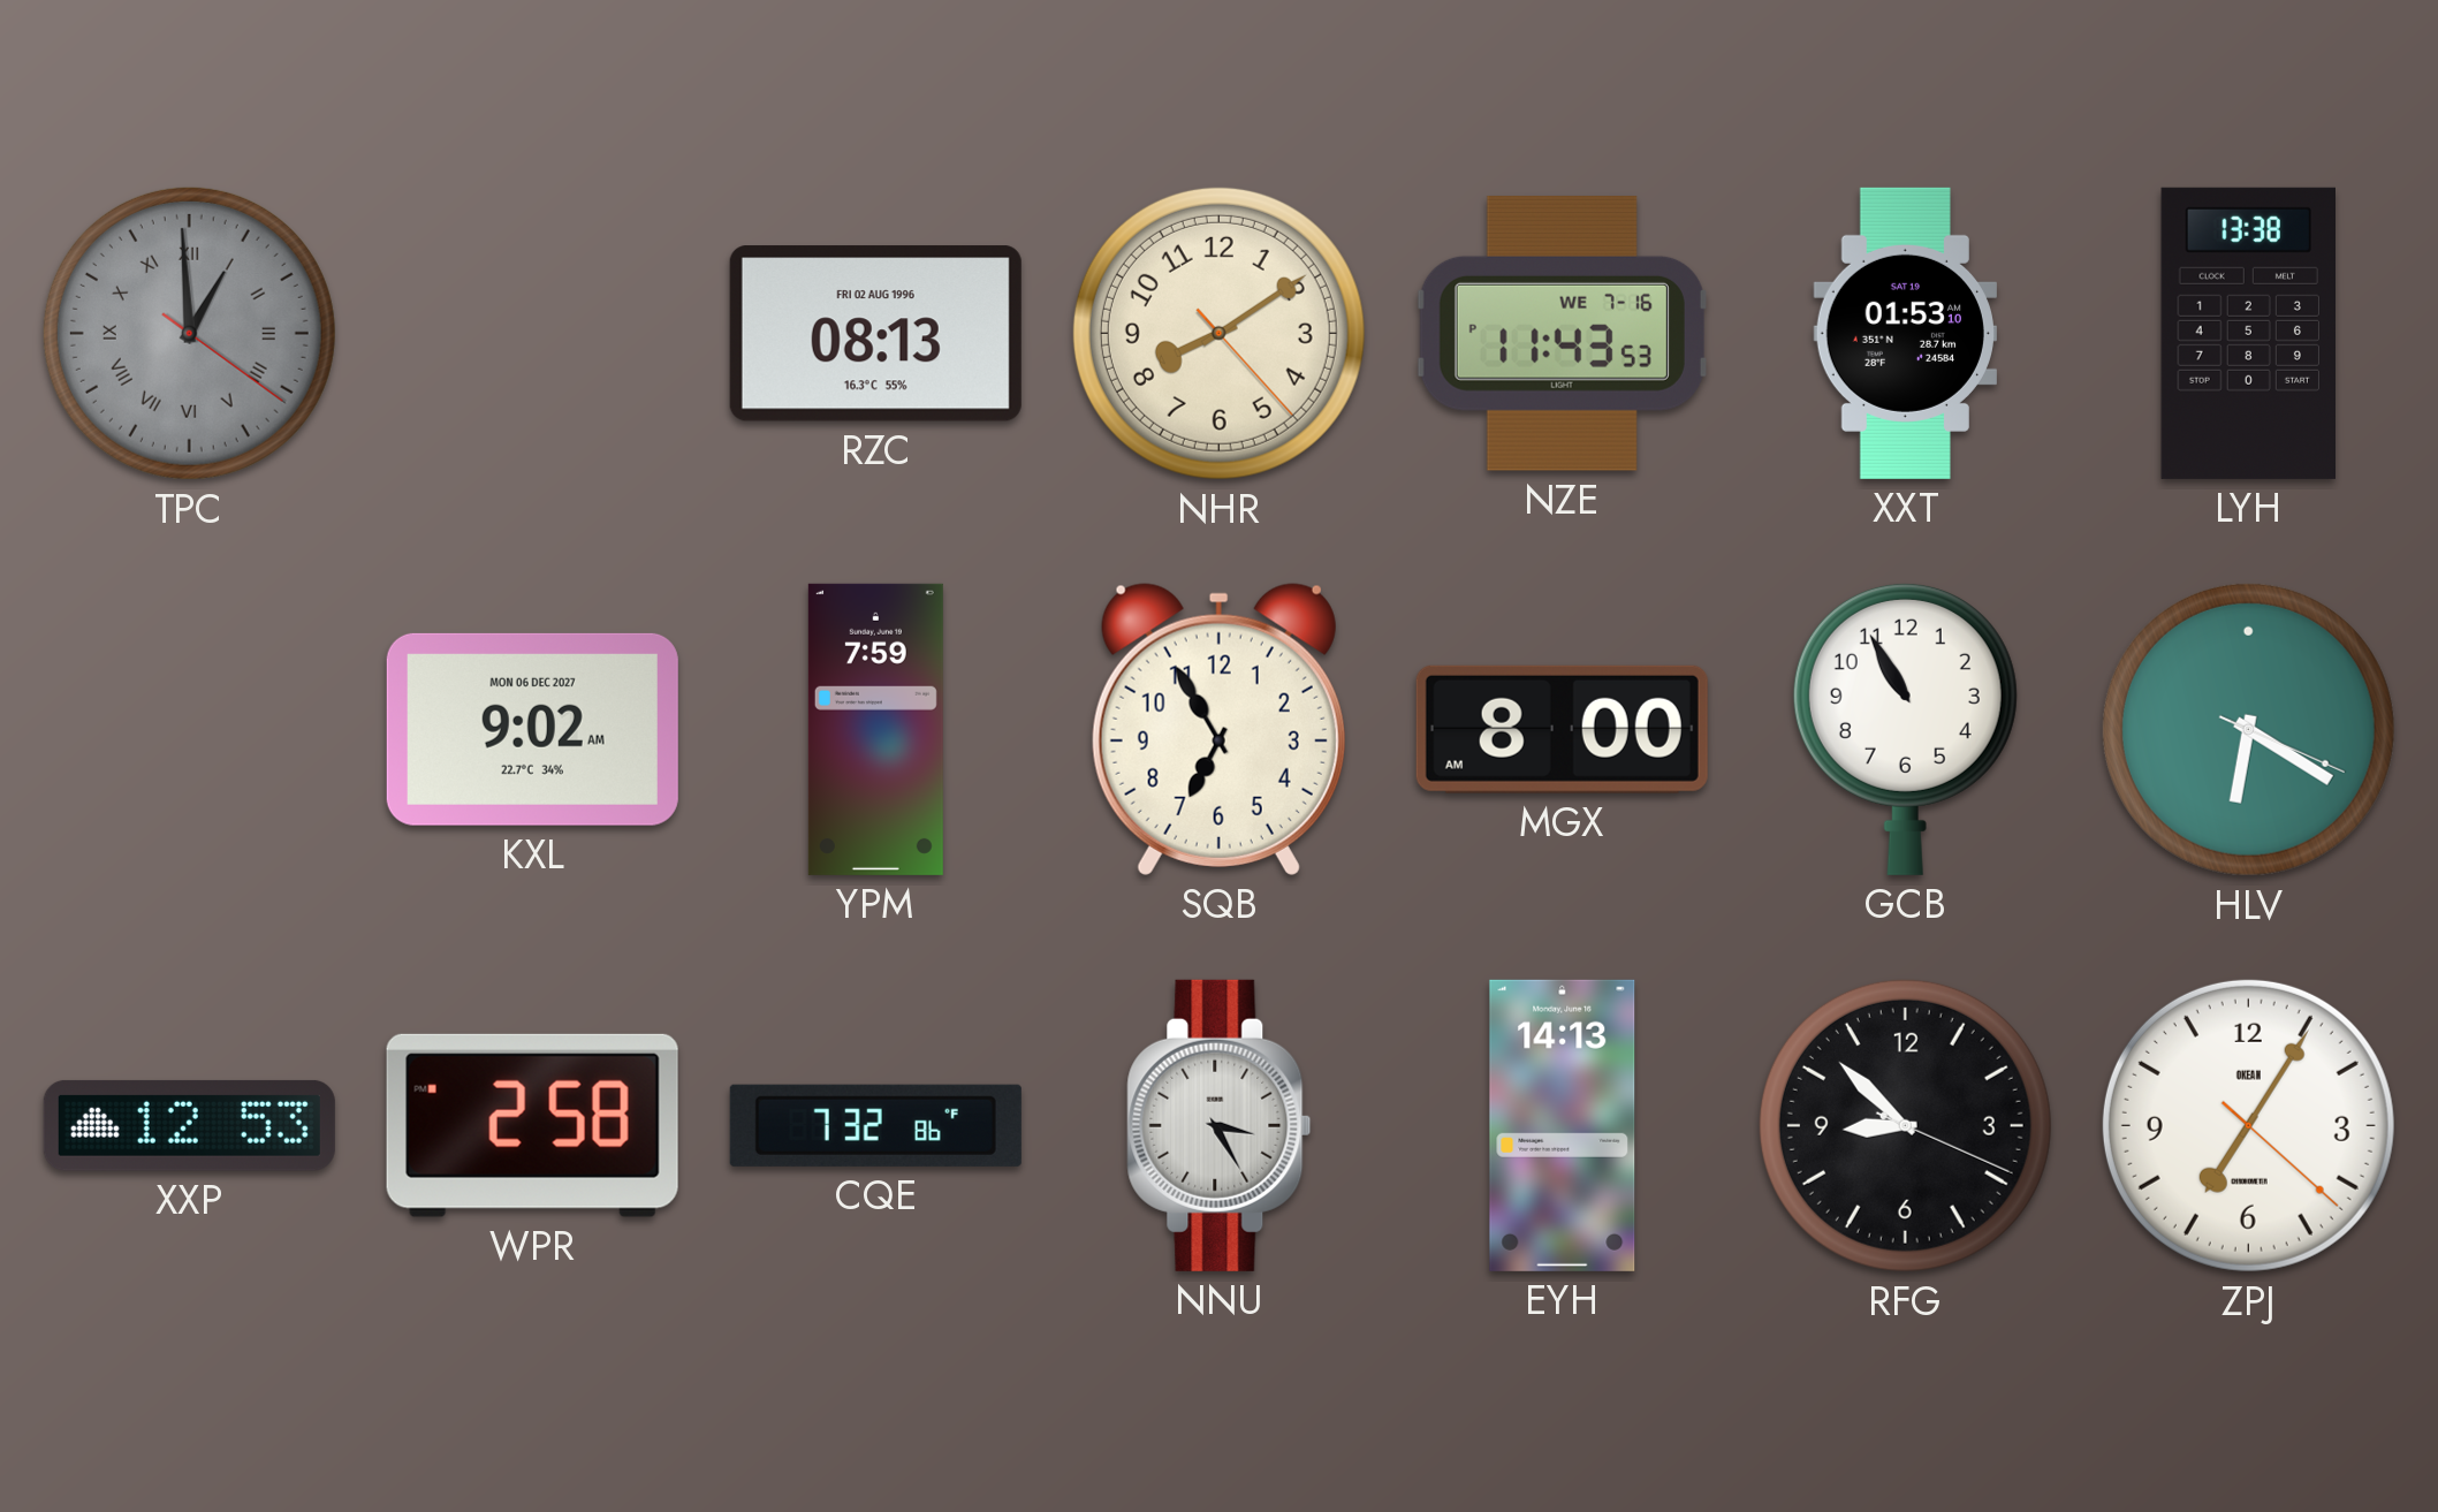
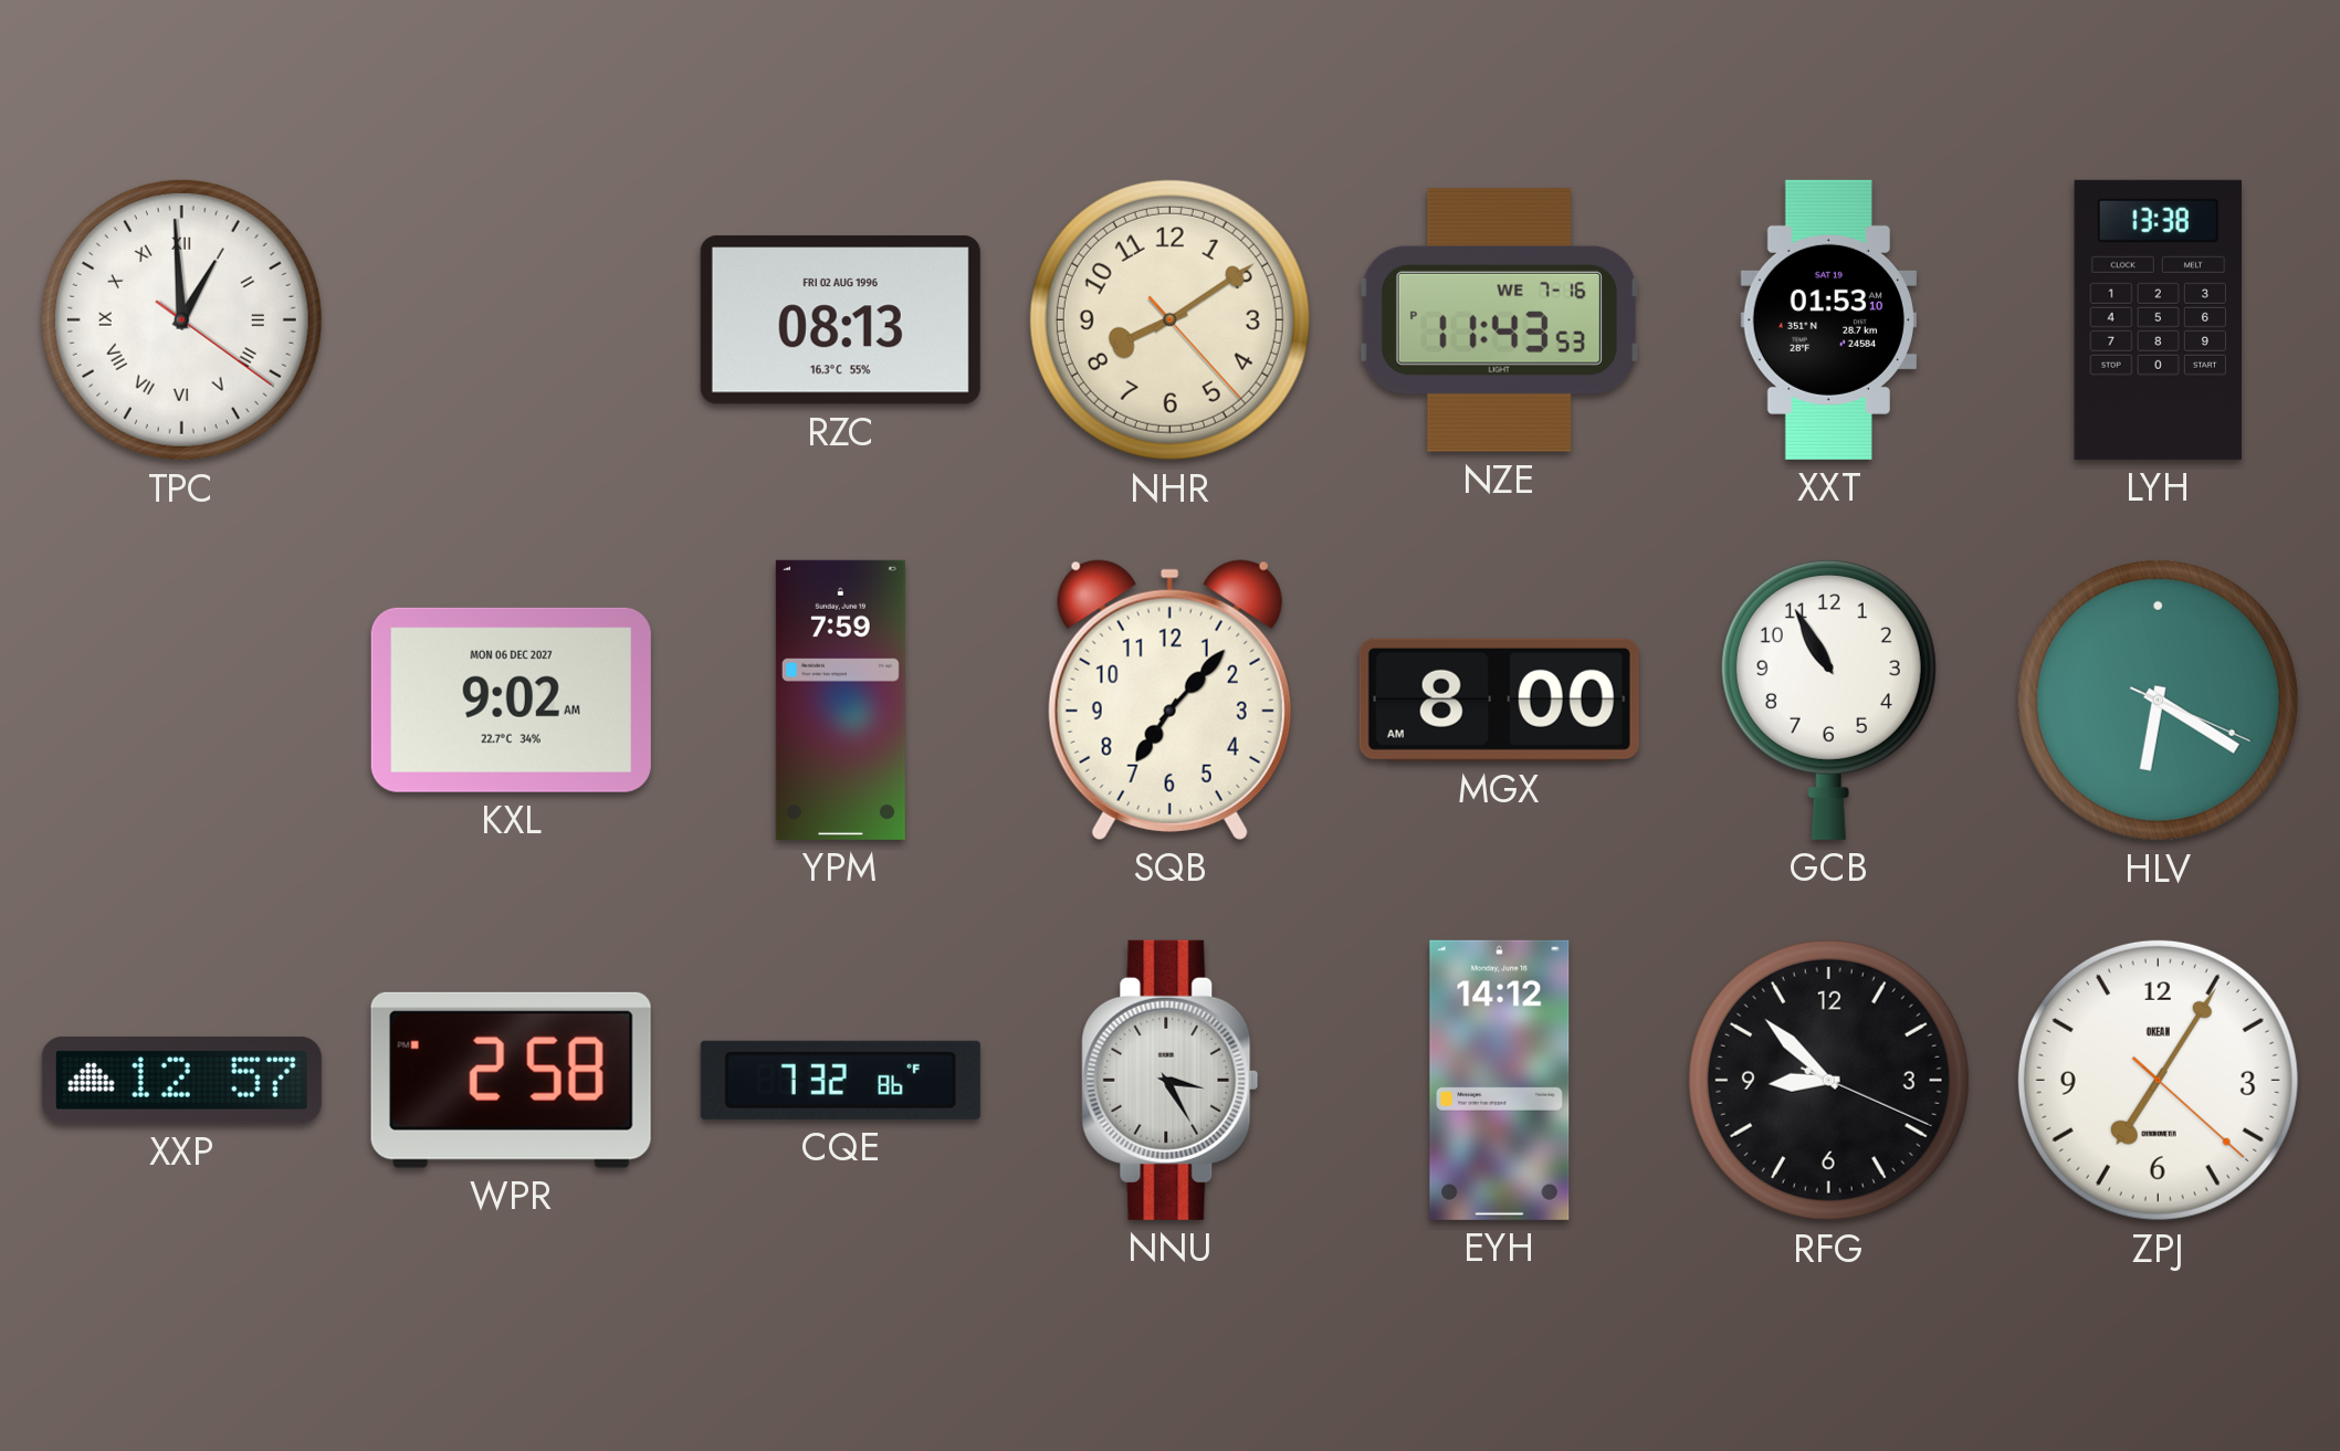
TPC dial: grey -> white
SQB: 6:55 -> 7:07
XXP: 12:53 -> 12:57
EYH: 14:13 -> 14:12
